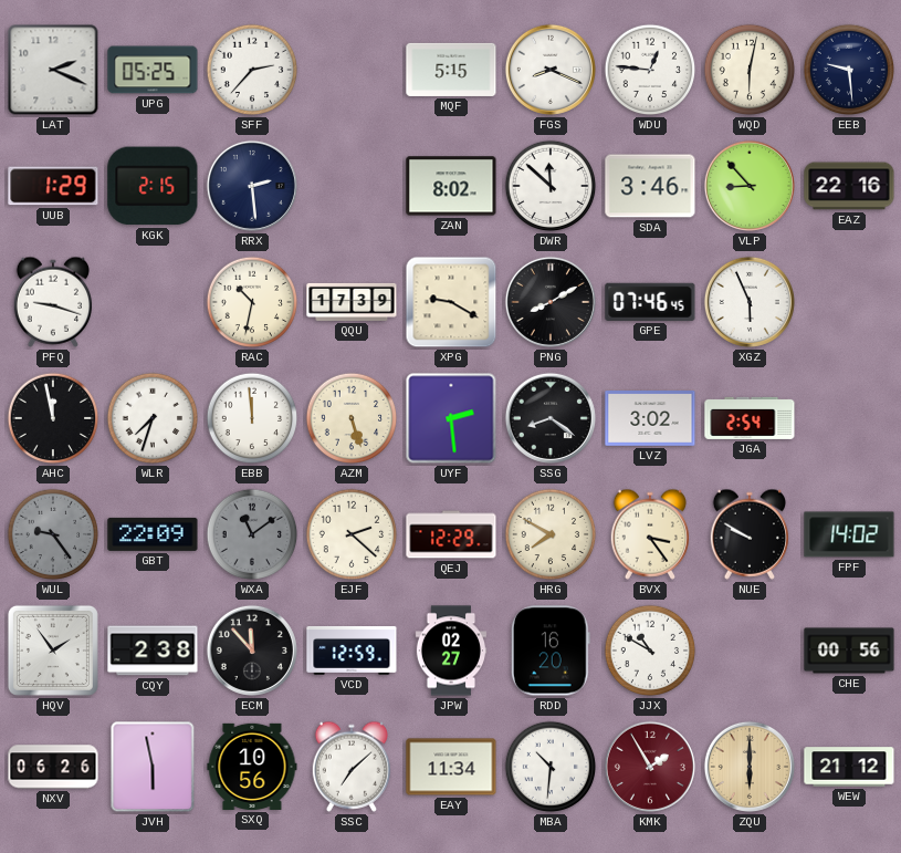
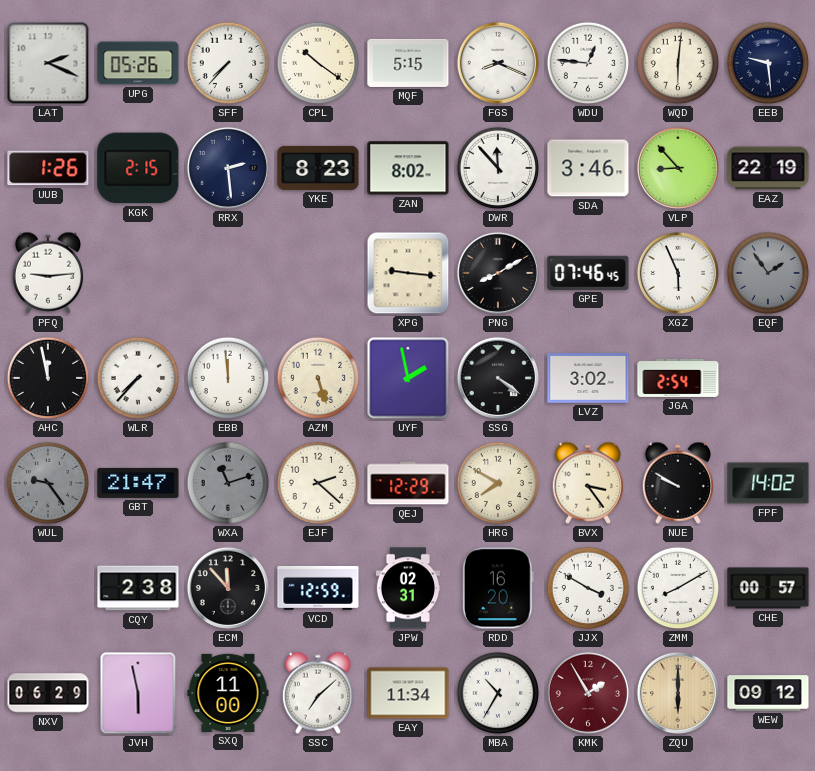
UPG: 05:25 -> 05:26
SFF: 2:37 -> 7:37
CPL: none -> 10:21
WQD: 6:02 -> 6:01
UUB: 1:29 -> 1:26
YKE: none -> 8:23
DWR: 11:52 -> 11:53
EAZ: 22:16 -> 22:19
PFQ: 9:18 -> 9:14
RAC: 10:32 -> none
QQU: 17:39 -> none
XPG: 9:20 -> 9:16
EQF: none -> 1:54
WLR: 7:33 -> 7:37
UYF: 2:29 -> 1:58
SSG: 8:21 -> 4:21
GBT: 22:09 -> 21:47
WXA: 11:09 -> 11:12
HQV: 1:54 -> none
JPW: 02:27 -> 02:31
JJX: 10:50 -> 3:50
ZMM: none -> 8:10
CHE: 00:56 -> 00:57
NXV: 06:26 -> 06:29
SXQ: 10:56 -> 11:00
MBA: 10:31 -> 10:35
WEW: 21:12 -> 09:12
